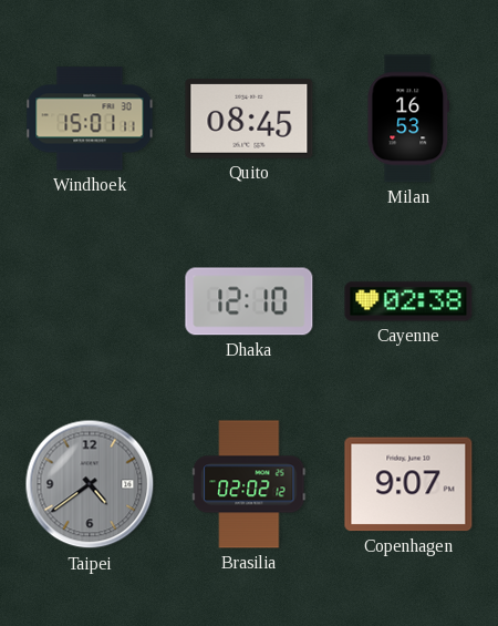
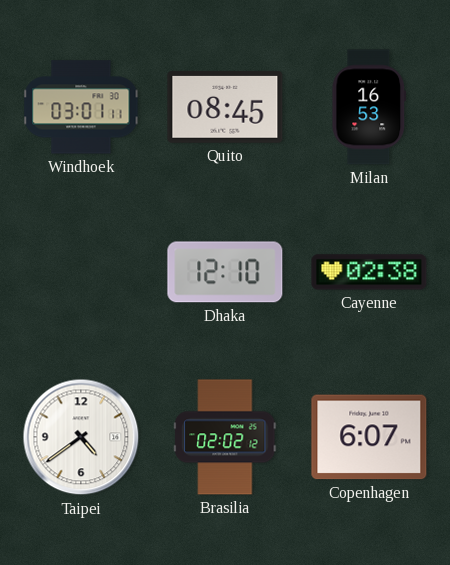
Windhoek: 15:01 -> 03:01
Taipei dial: grey -> white
Copenhagen: 9:07 -> 6:07
